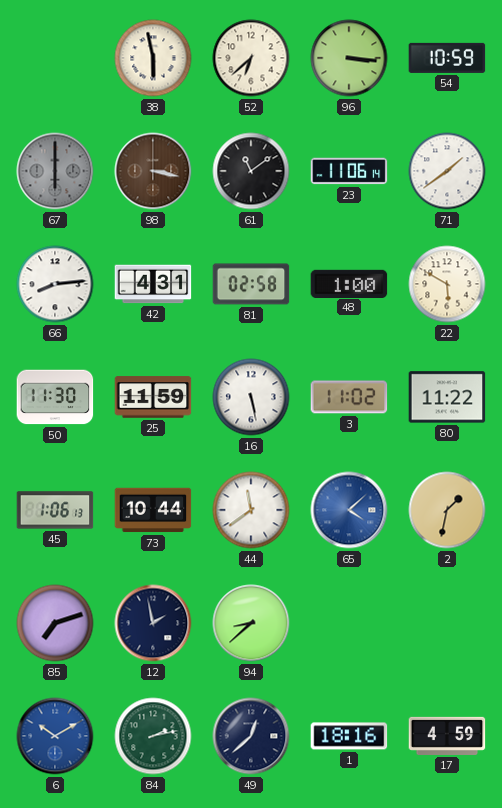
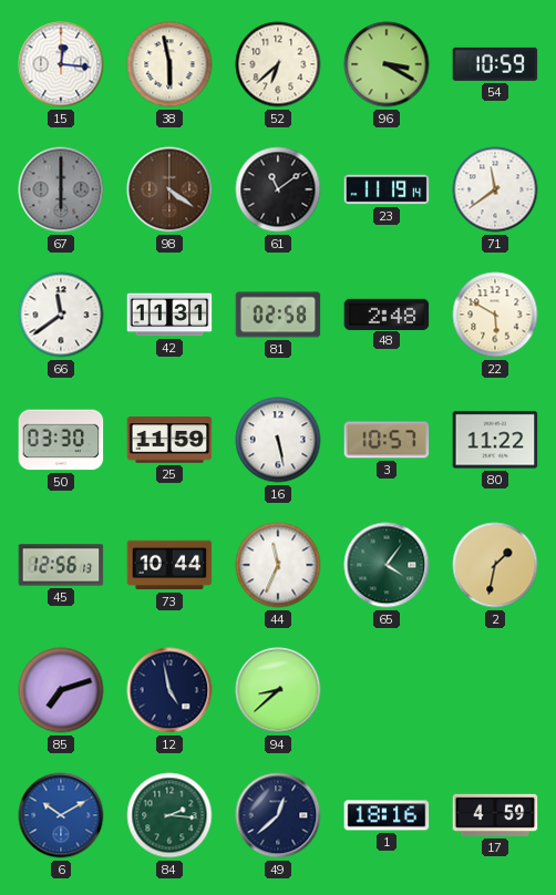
15: none -> 12:16
96: 3:16 -> 3:20
98: 3:17 -> 4:21
23: 11:06 -> 11:19
71: 1:39 -> 11:39
66: 8:14 -> 11:39
42: 4:31 -> 11:31
48: 1:00 -> 2:48
50: 11:30 -> 03:30
3: 11:02 -> 10:57
45: 1:06 -> 12:56
44: 11:39 -> 11:34
65: 4:08 -> 4:06
65 dial: blue -> green
12: 1:58 -> 4:58
84: 2:13 -> 2:16
